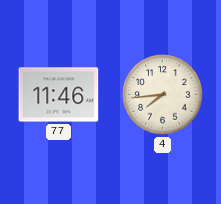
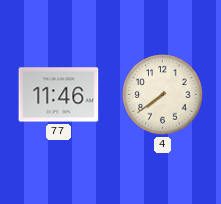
4: 7:44 -> 7:39
